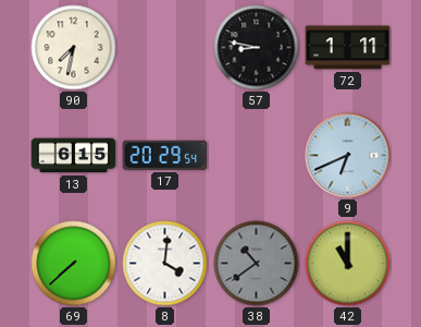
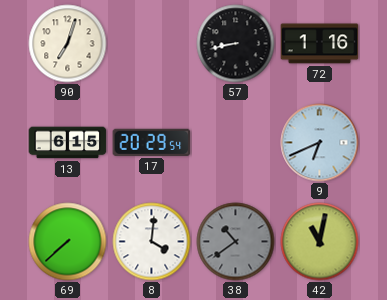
90: 7:32 -> 7:03
57: 8:47 -> 8:43
72: 1:11 -> 1:16
42: 11:00 -> 11:02
